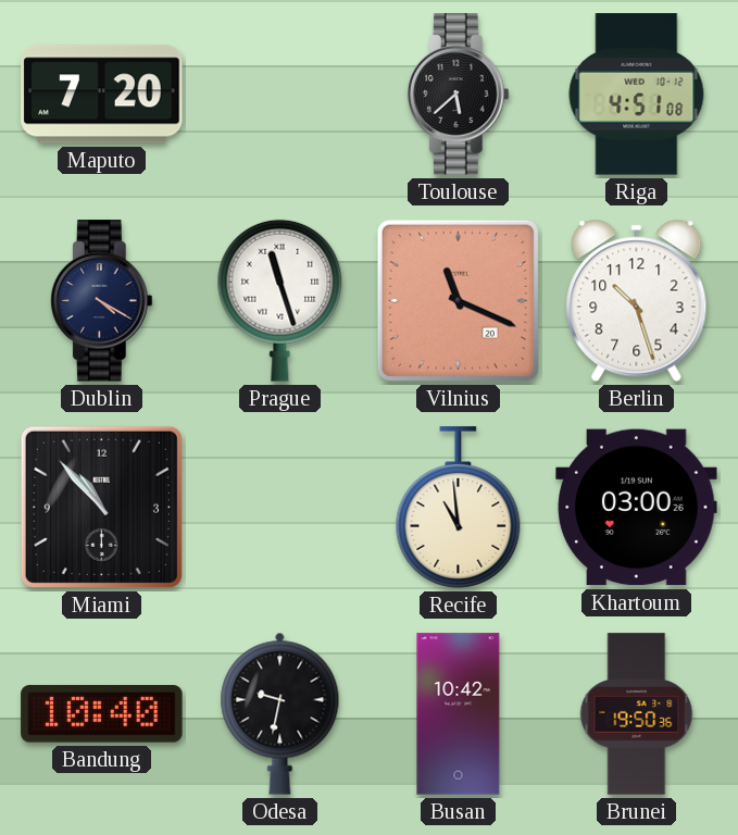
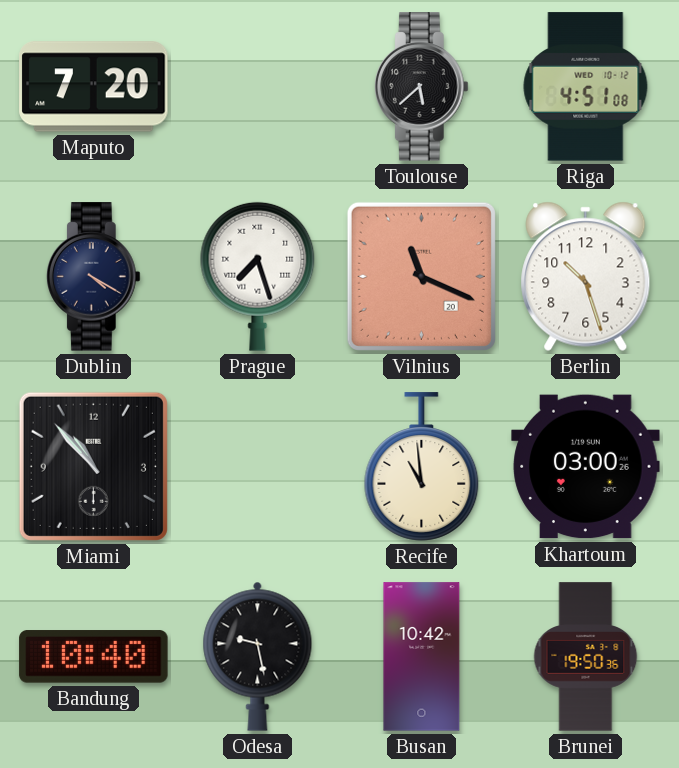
Prague: 11:27 -> 7:27
Odesa: 9:32 -> 9:28
